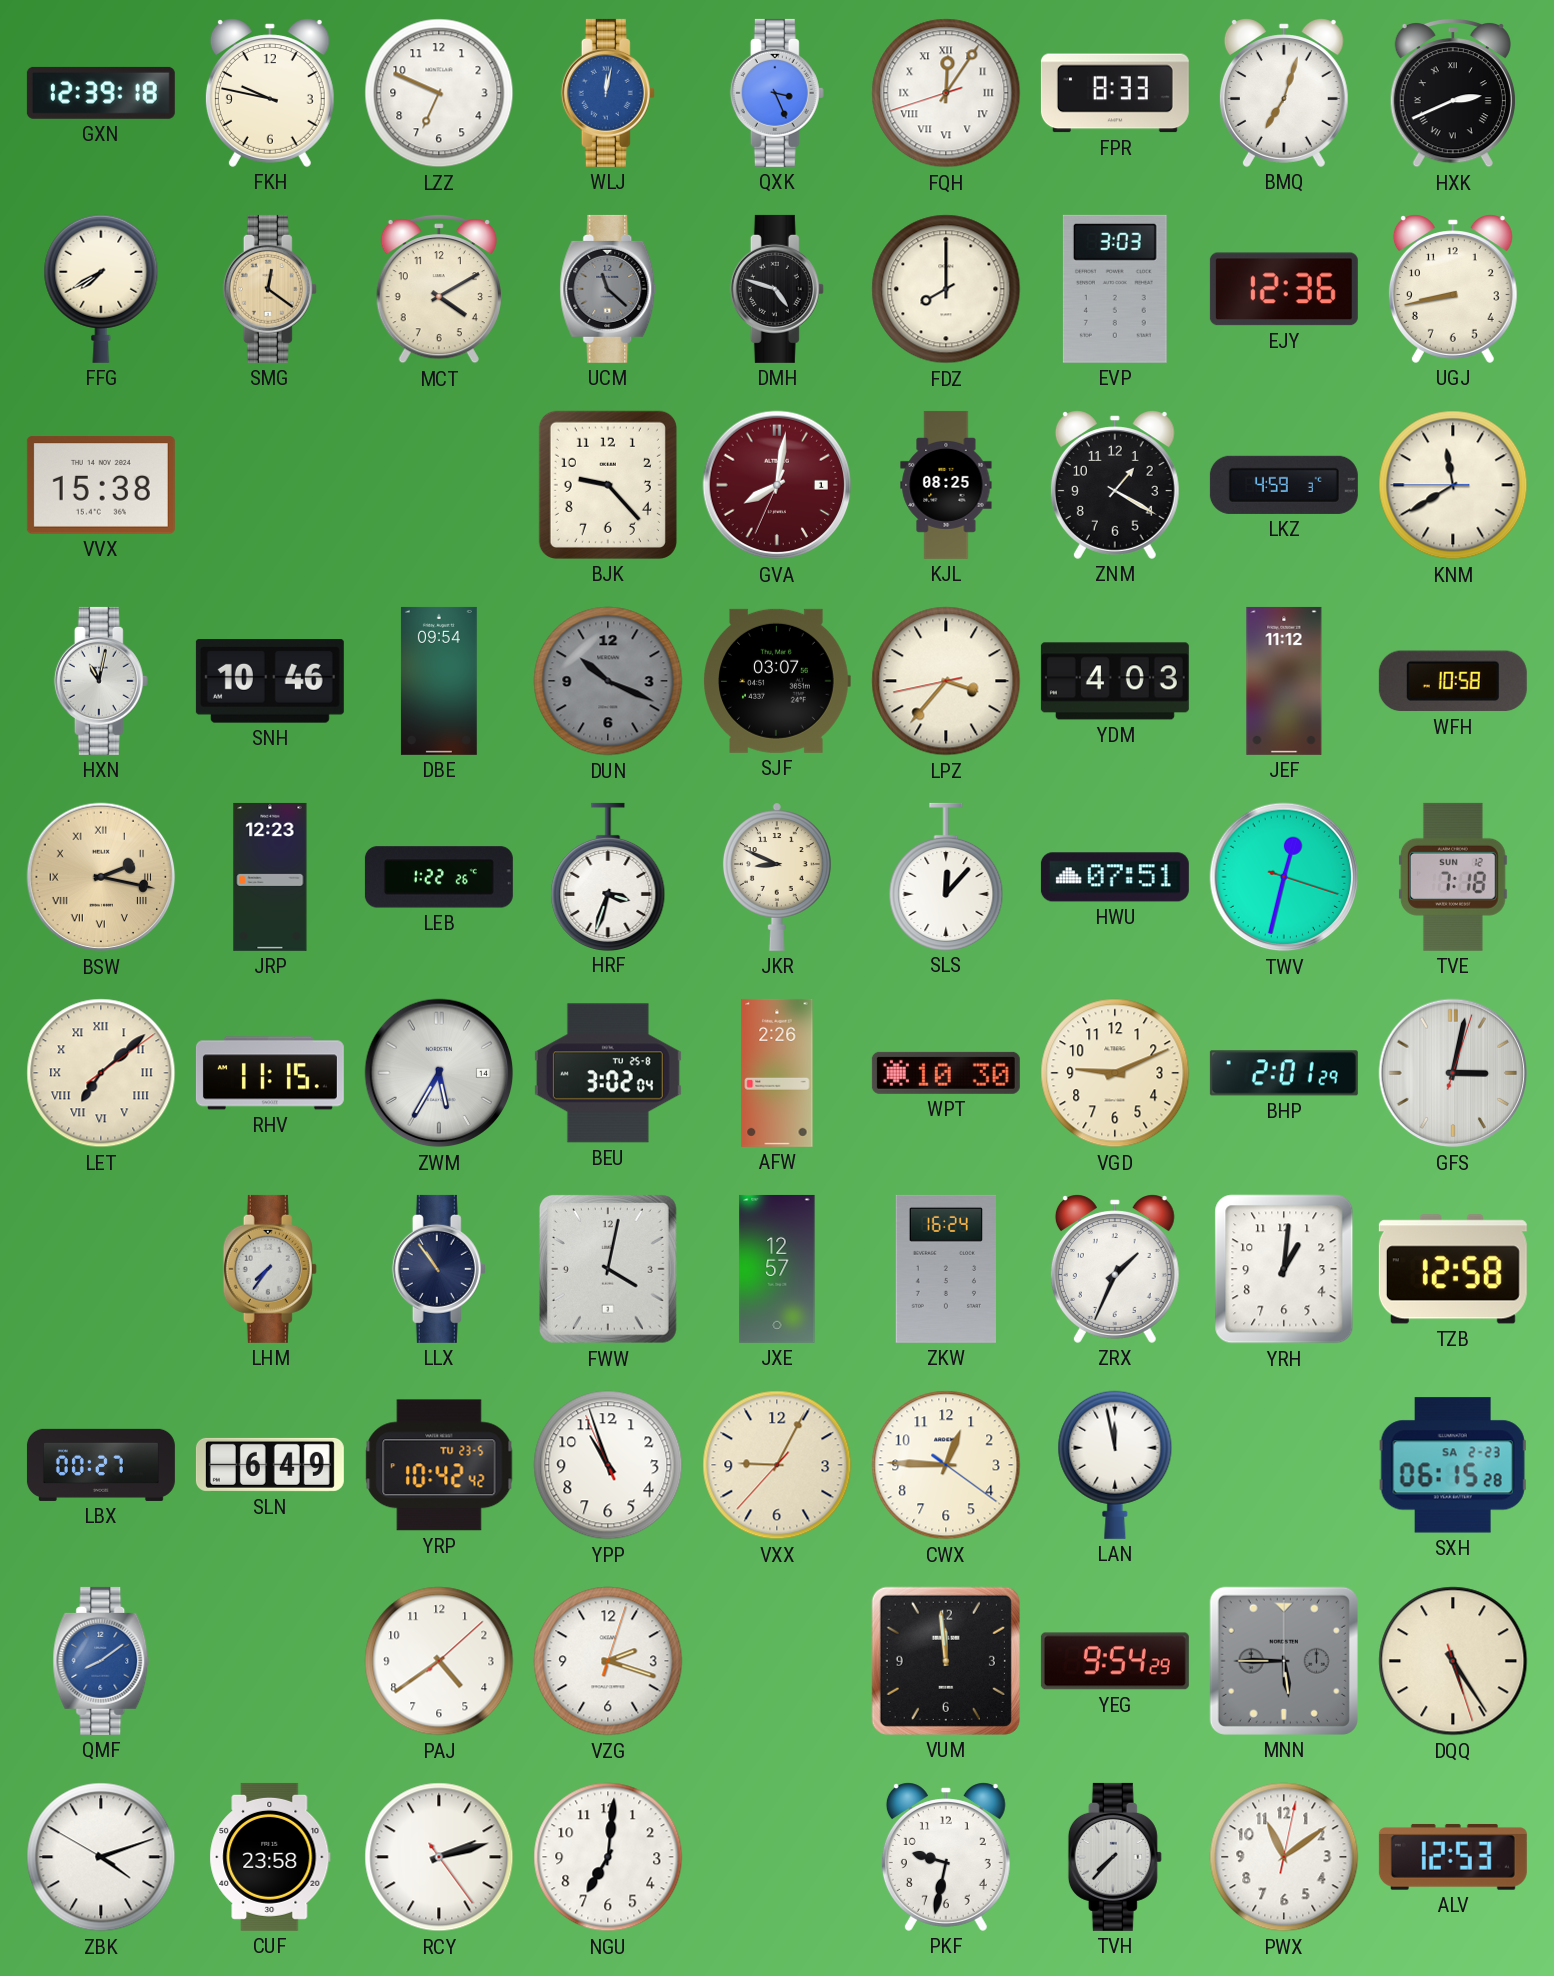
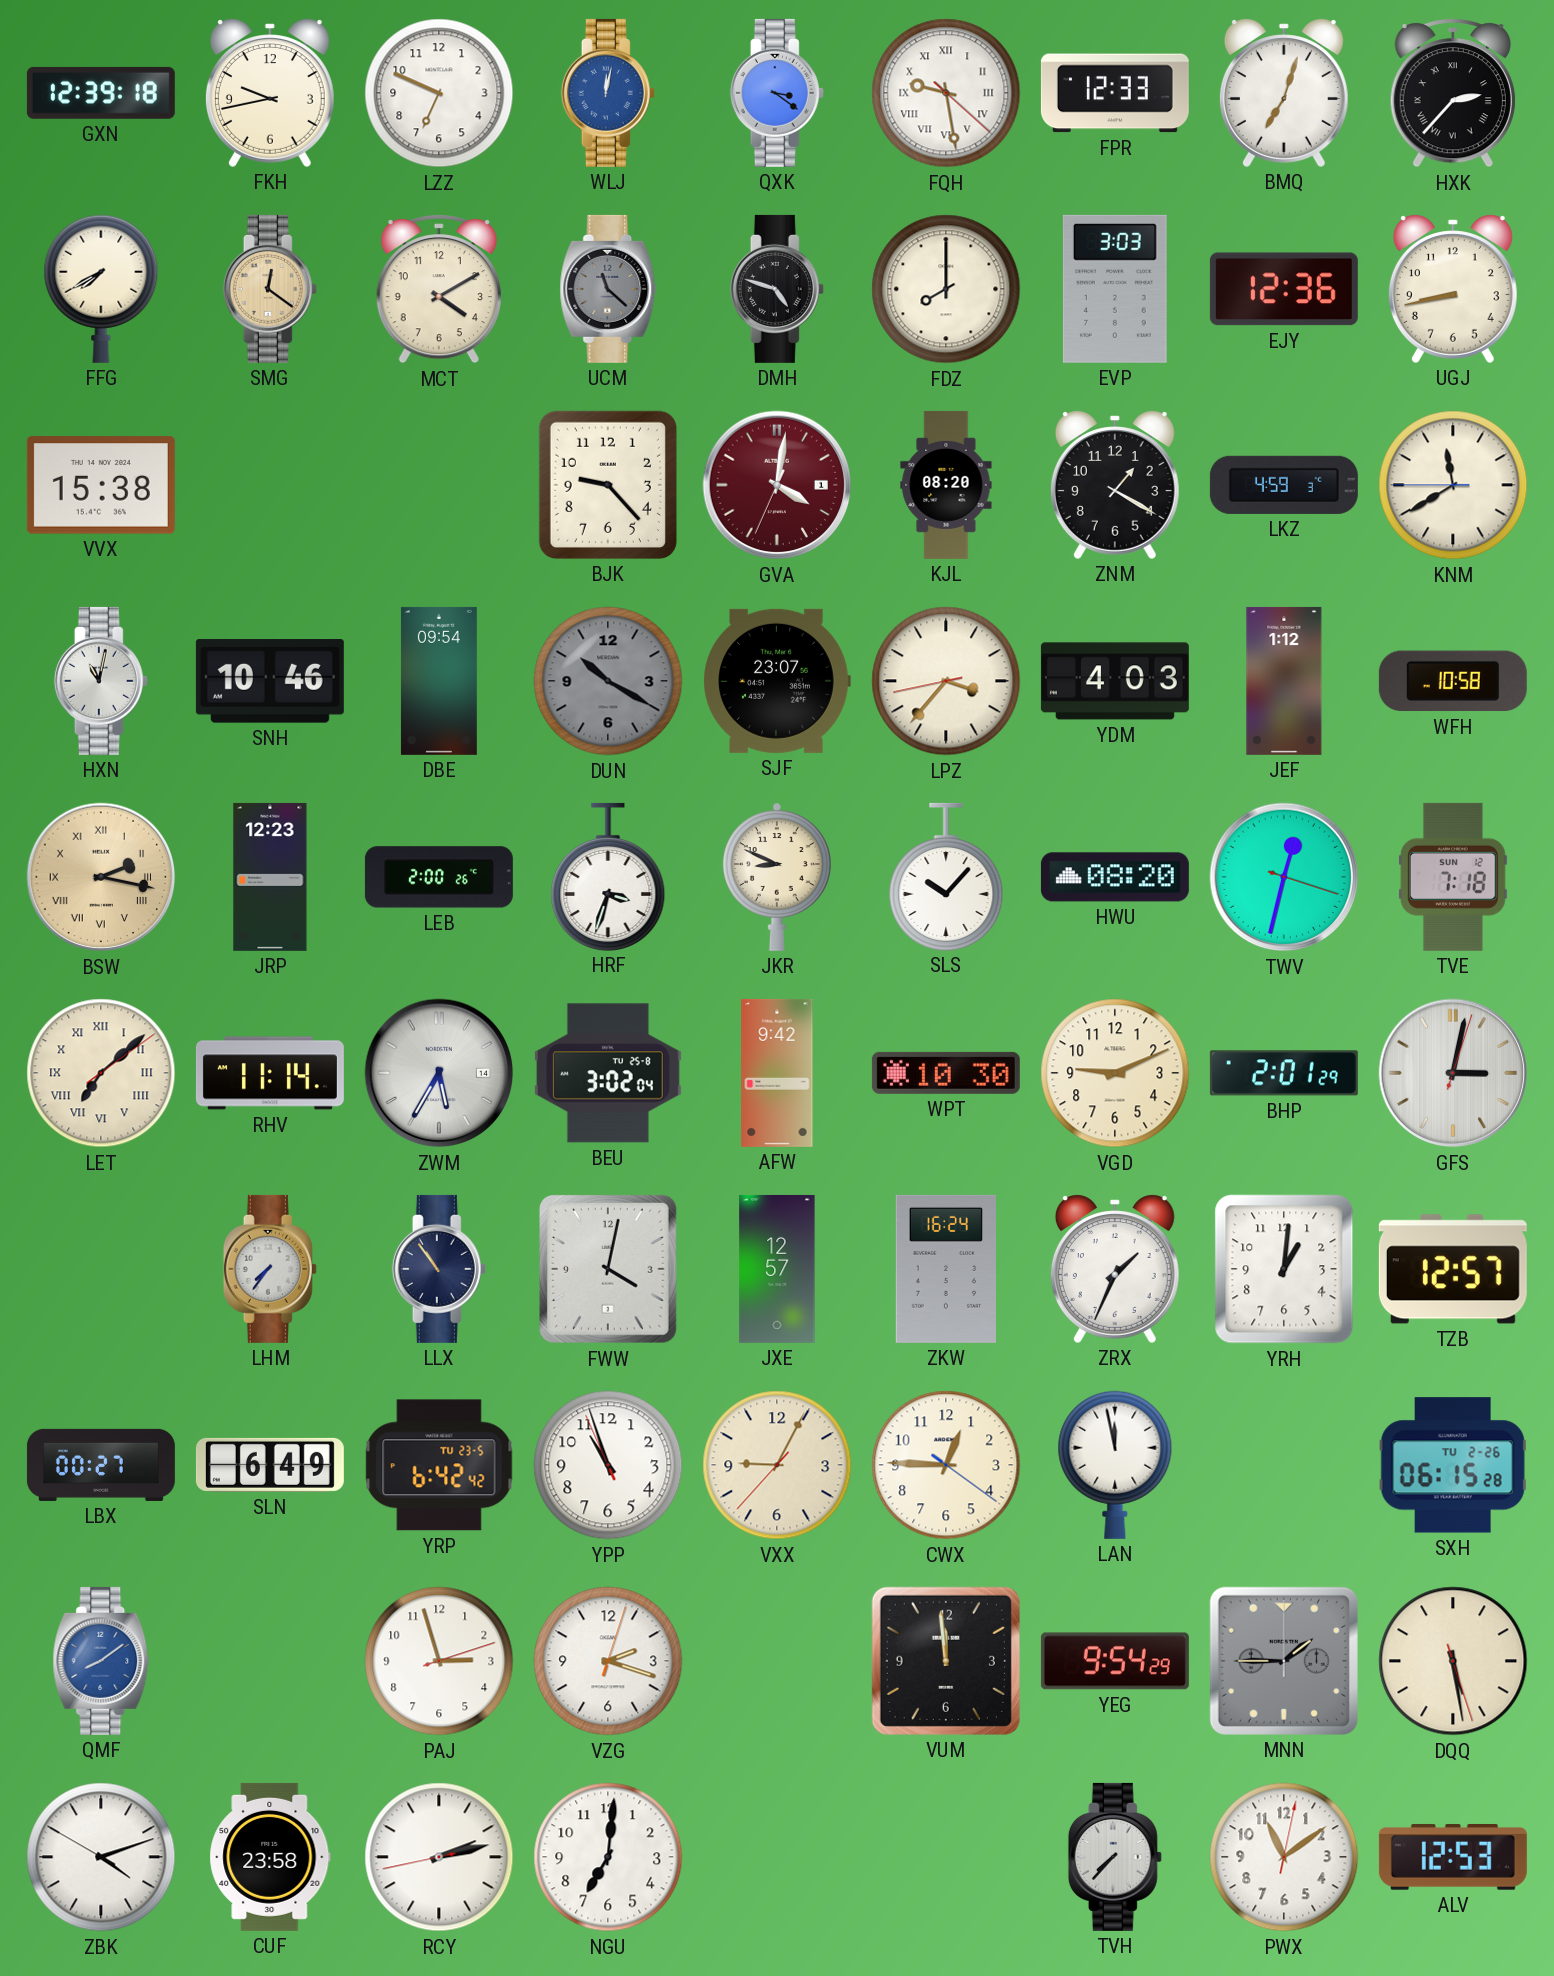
FKH: 9:47 -> 9:43
QXK: 3:26 -> 3:21
FQH: 12:05 -> 9:28
FPR: 8:33 -> 12:33
HXK: 2:41 -> 2:37
GVA: 8:01 -> 4:01
KJL: 08:25 -> 08:20
DUN: 10:19 -> 10:20
SJF: 03:07 -> 23:07
JEF: 11:12 -> 1:12
LEB: 1:22 -> 2:00
SLS: 12:07 -> 10:07
HWU: 07:51 -> 08:20
RHV: 11:15 -> 11:14
AFW: 2:26 -> 9:42
TZB: 12:58 -> 12:57
YRP: 10:42 -> 6:42
SXH date: SA 2-23 -> TU 2-26
PAJ: 4:39 -> 2:57
MNN: 5:45 -> 1:45
DQQ: 5:24 -> 5:28
RCY: 2:12:24 -> 2:12:43
PKF: 9:32 -> none
